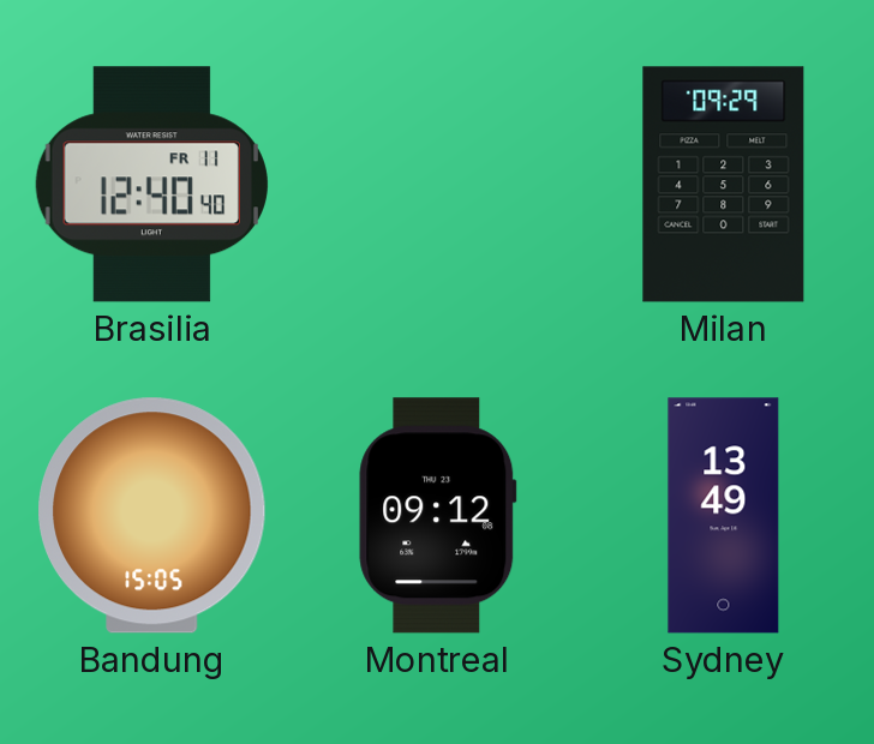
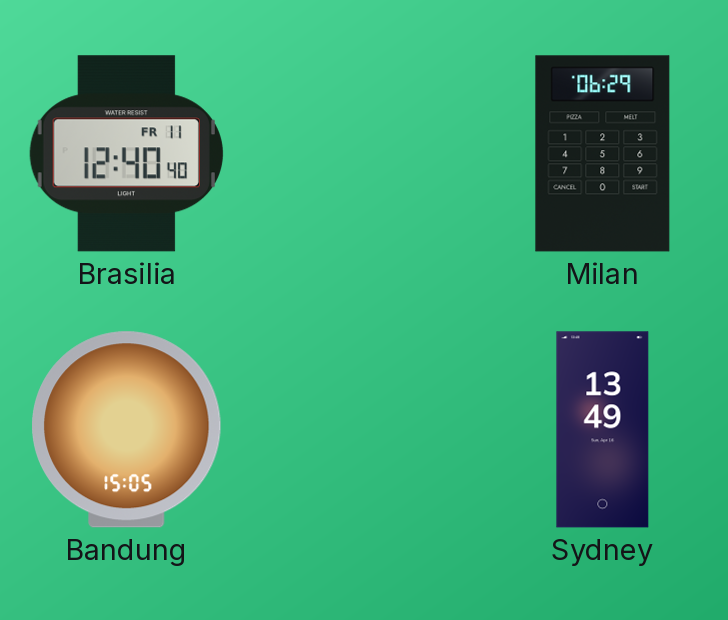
Milan: 09:29 -> 06:29
Montreal: 09:12 -> none
